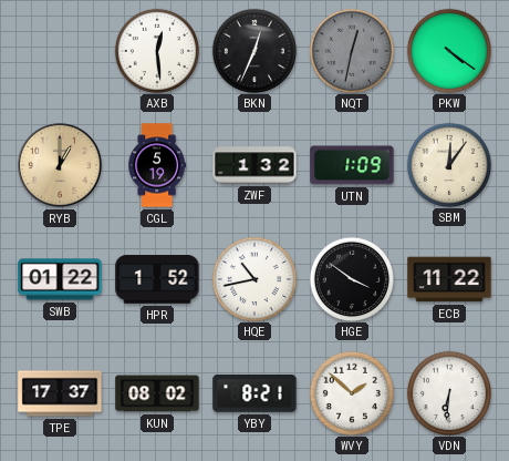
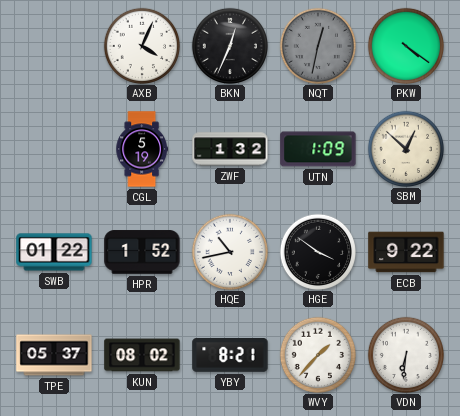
AXB: 12:29 -> 4:04
RYB: 1:00 -> none
SBM: 12:06 -> 12:52
ECB: 11:22 -> 9:22
TPE: 17:37 -> 05:37
WVY: 1:52 -> 1:37
